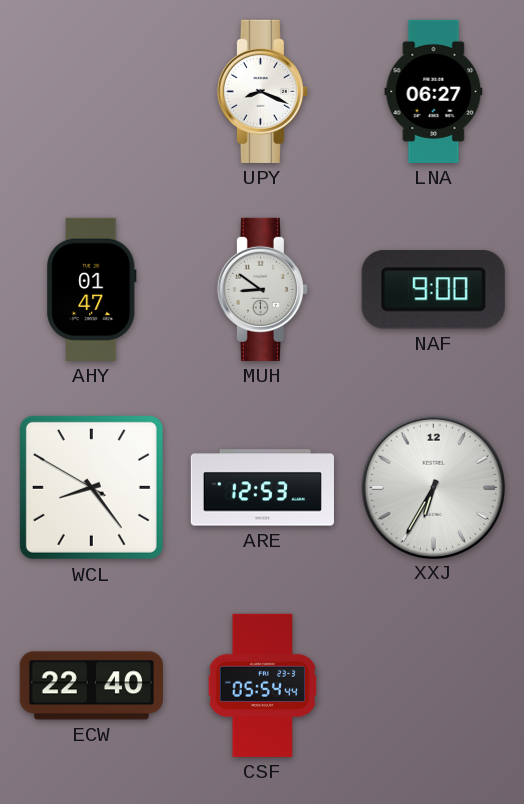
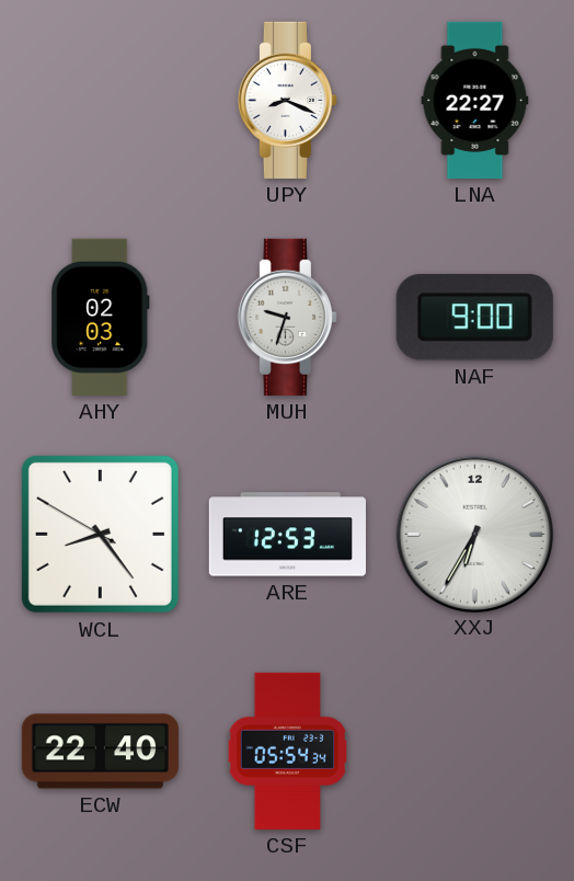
LNA: 06:27 -> 22:27
AHY: 01:47 -> 02:03
MUH: 8:51 -> 9:33
CSF: 05:54:44 -> 05:54:34
